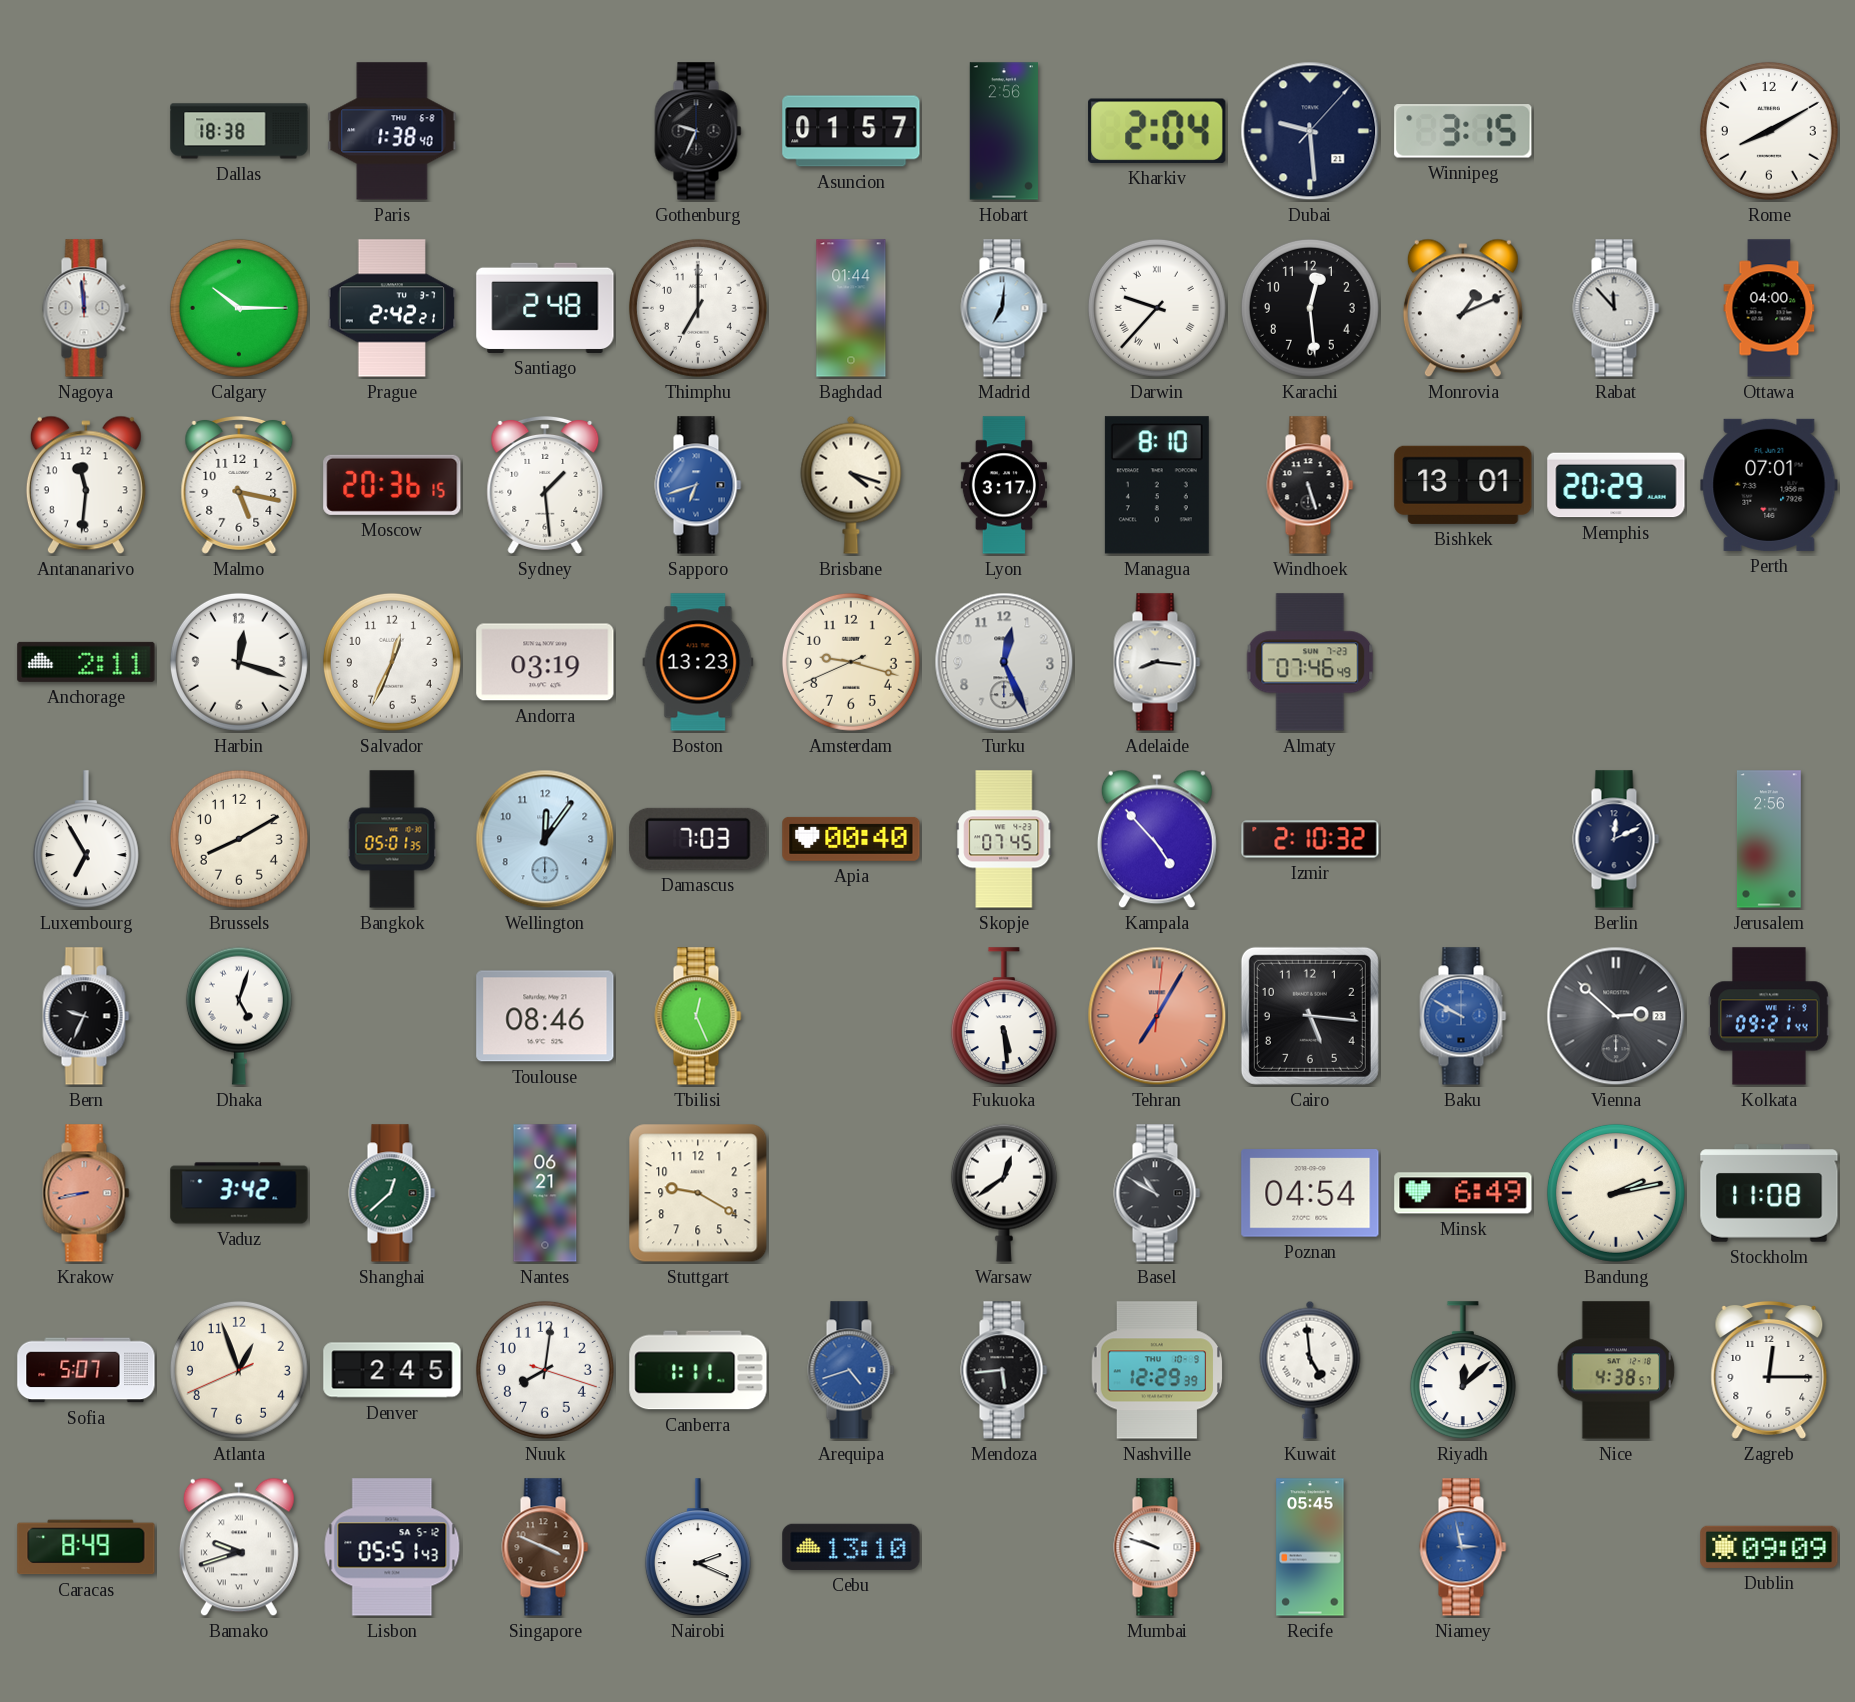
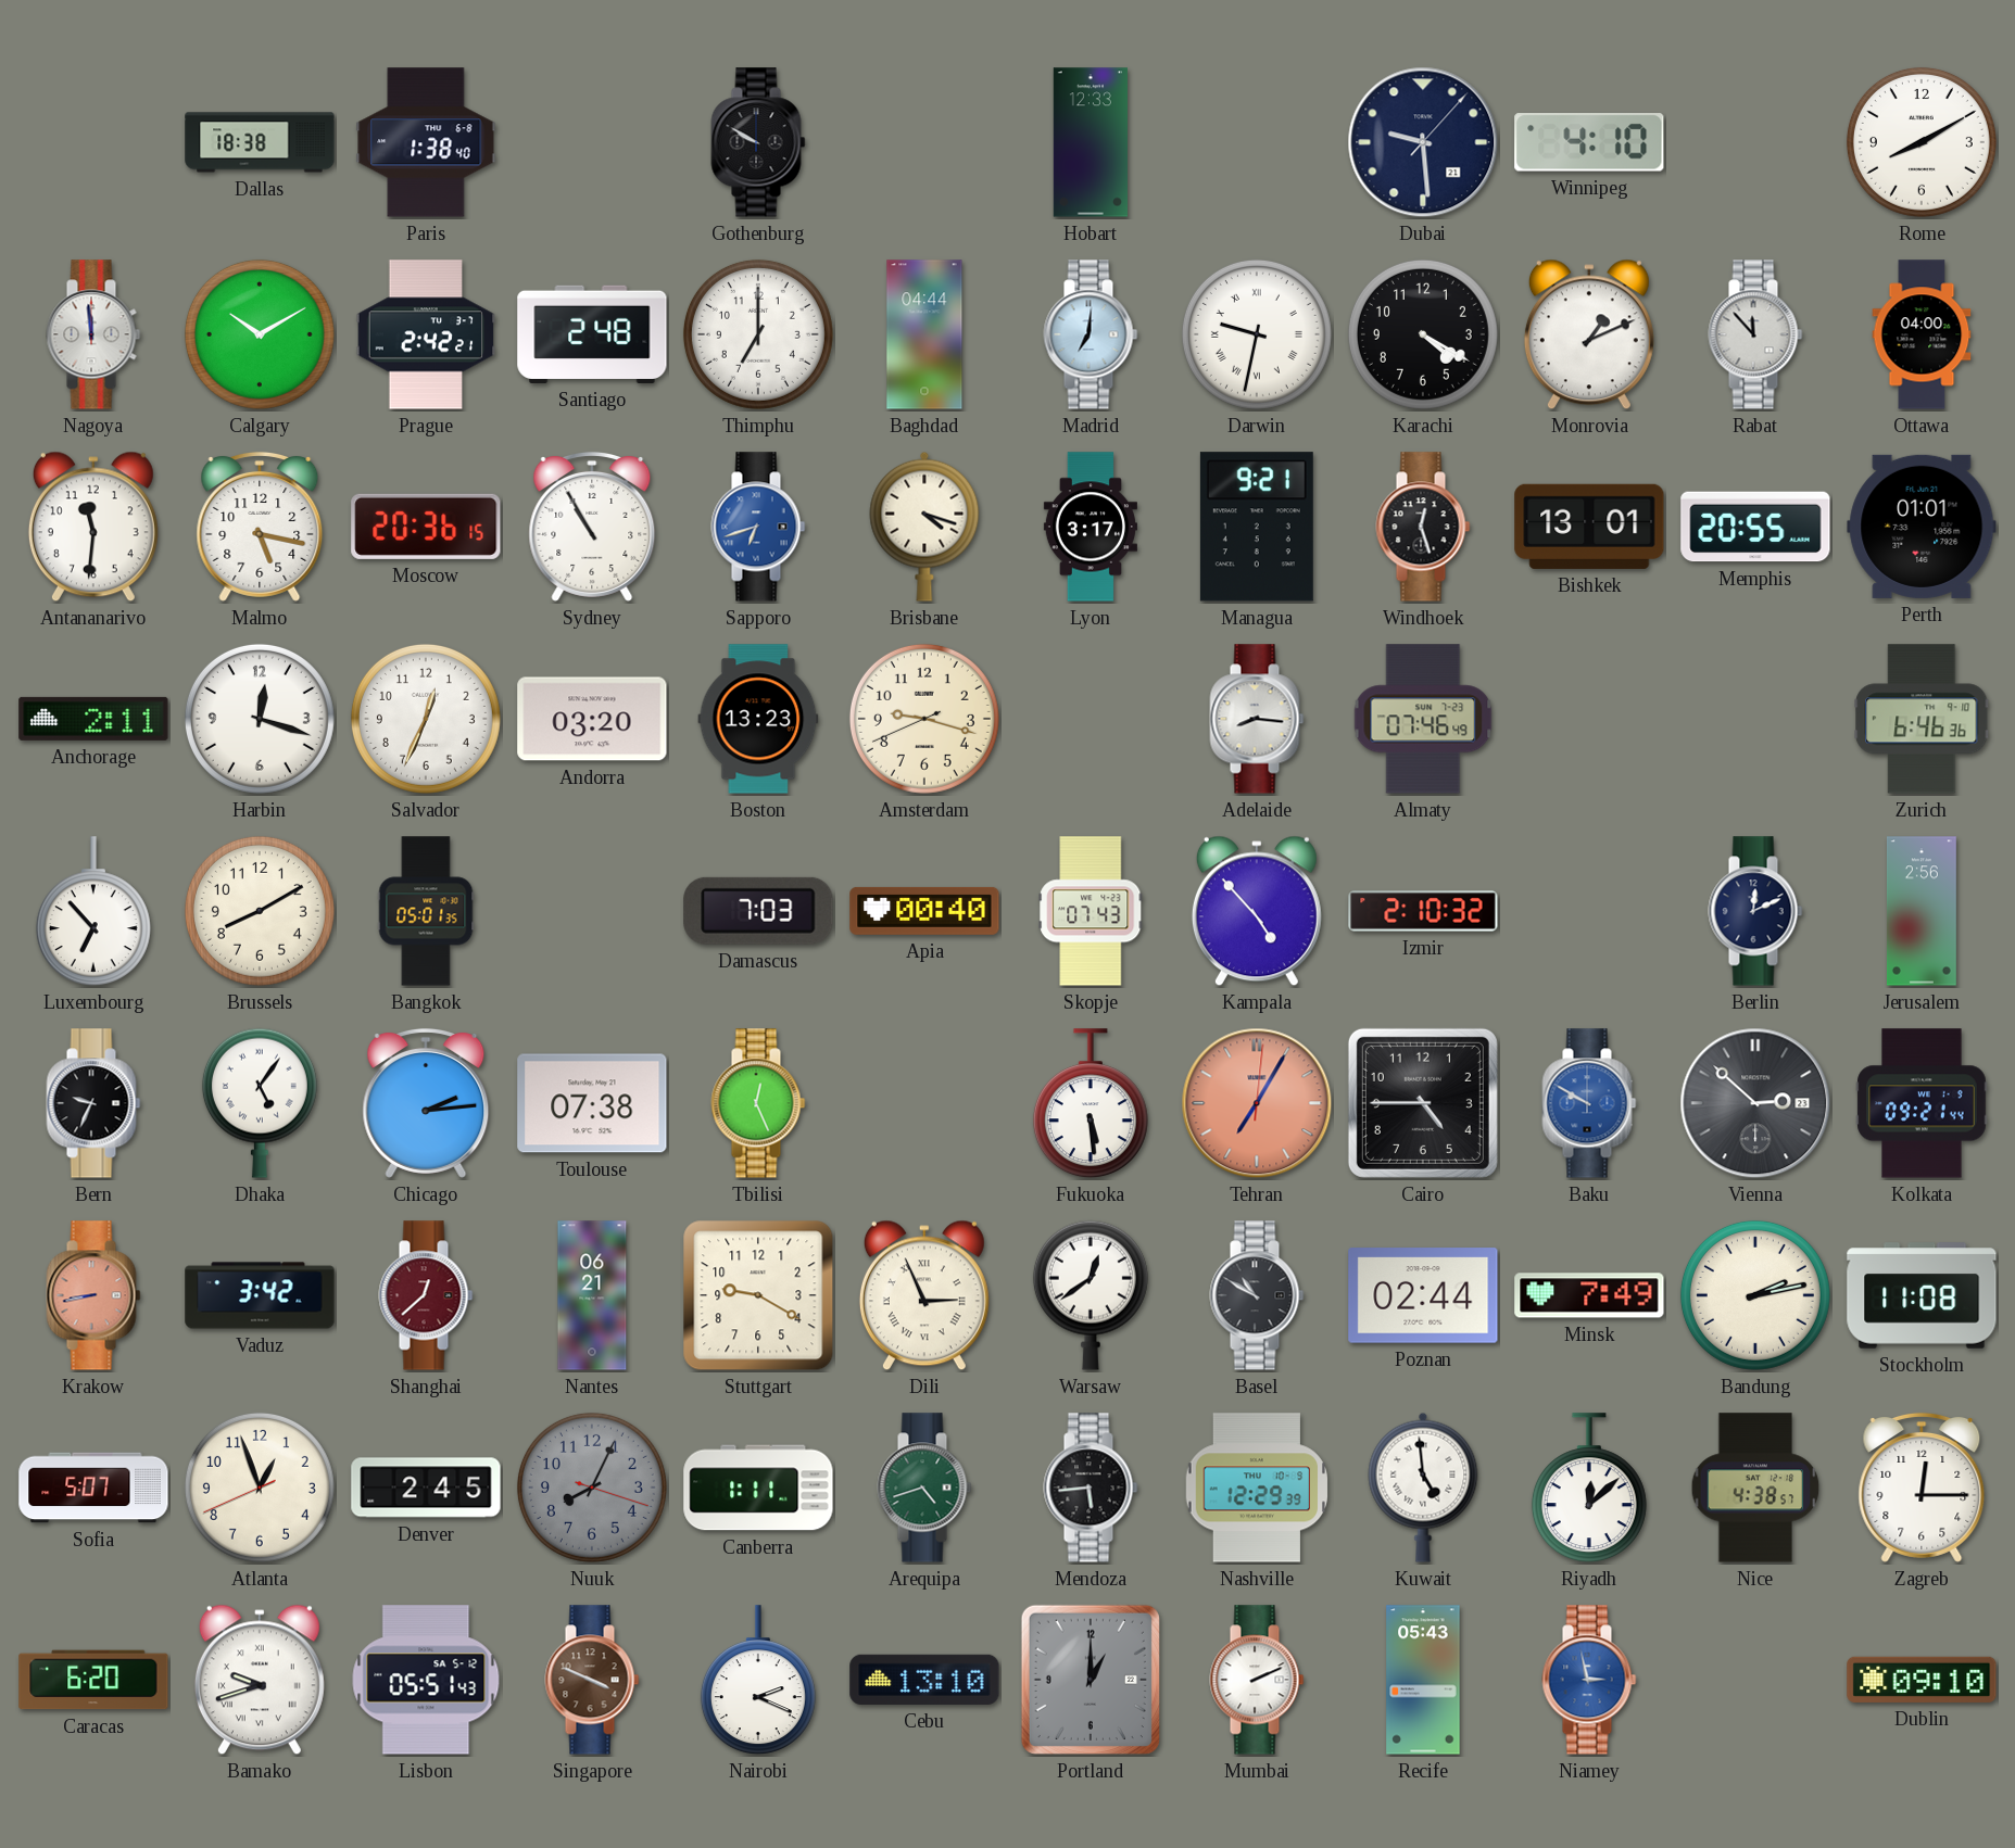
Gothenburg: 9:34 -> 9:50
Asuncion: 01:57 -> none
Hobart: 2:56 -> 12:33
Kharkiv: 2:04 -> none
Winnipeg: 3:15 -> 4:10
Calgary: 10:15 -> 10:10
Baghdad: 01:44 -> 04:44
Darwin: 9:37 -> 9:32
Karachi: 12:29 -> 4:20
Sydney: 1:29 -> 10:55
Managua: 8:10 -> 9:21
Windhoek: 5:27 -> 12:27
Memphis: 20:29 -> 20:55
Perth: 07:01 -> 01:01
Andorra: 03:19 -> 03:20
Turku: 12:26 -> none
Zurich: none -> 6:46
Luxembourg: 6:55 -> 6:53
Wellington: 12:06 -> none
Skopje: 07:45 -> 07:43
Dhaka: 5:03 -> 5:06
Chicago: none -> 2:14
Toulouse: 08:46 -> 07:38
Cairo: 5:16 -> 4:45
Shanghai dial: green -> burgundy
Dili: none -> 2:56
Poznan: 04:54 -> 02:44
Minsk: 6:49 -> 7:49
Nuuk: 8:01 -> 8:04
Nuuk dial: white -> grey
Arequipa dial: blue -> green
Caracas: 8:49 -> 6:20
Portland: none -> 1:00
Mumbai: 9:48 -> 2:11
Recife: 05:45 -> 05:43
Dublin: 09:09 -> 09:10
